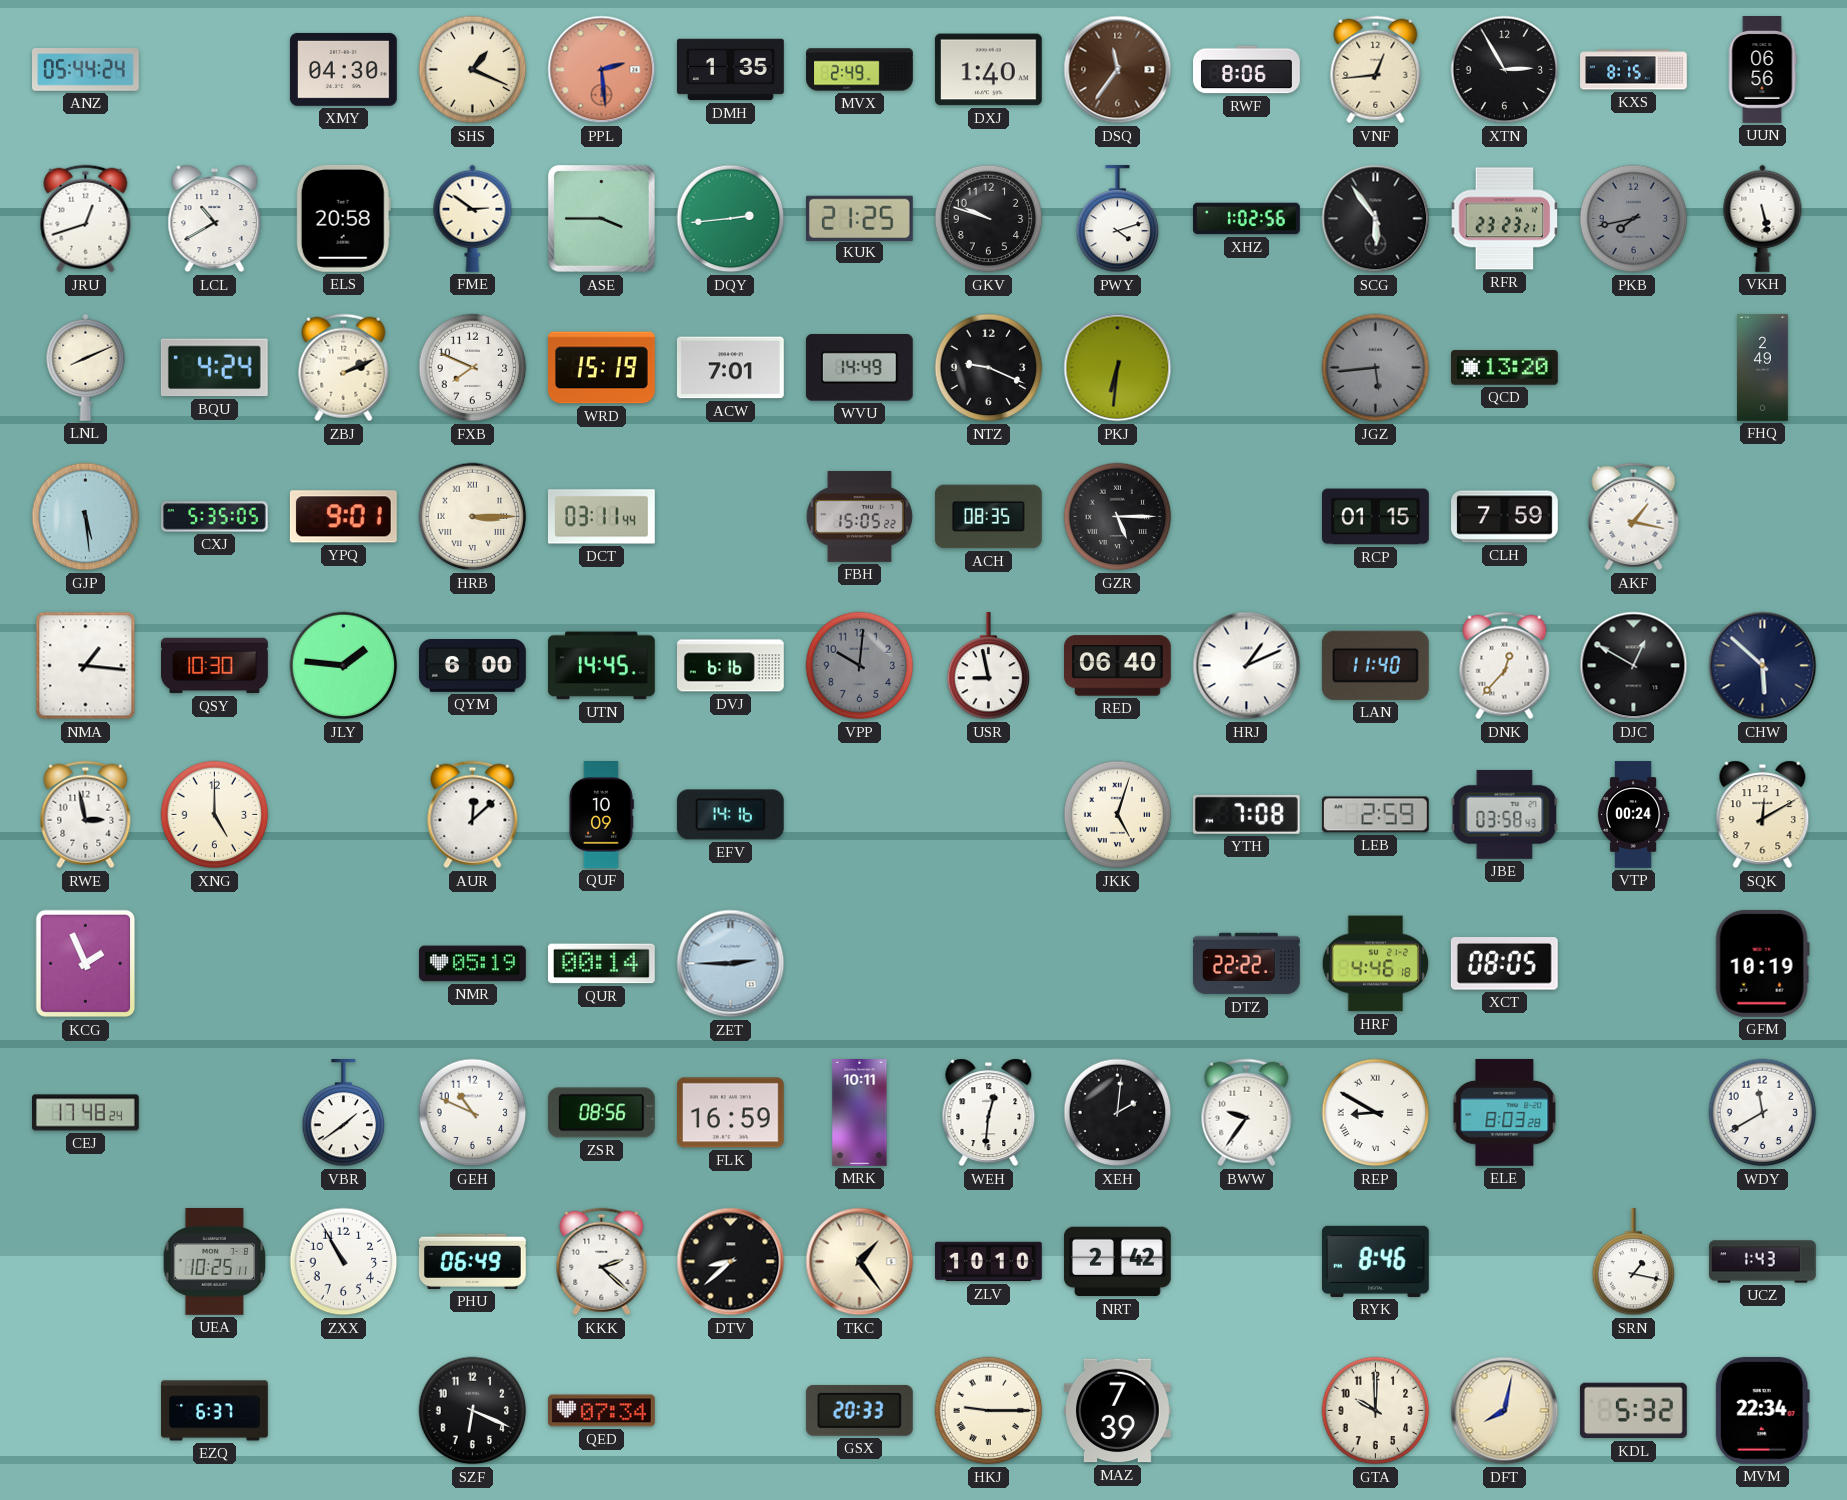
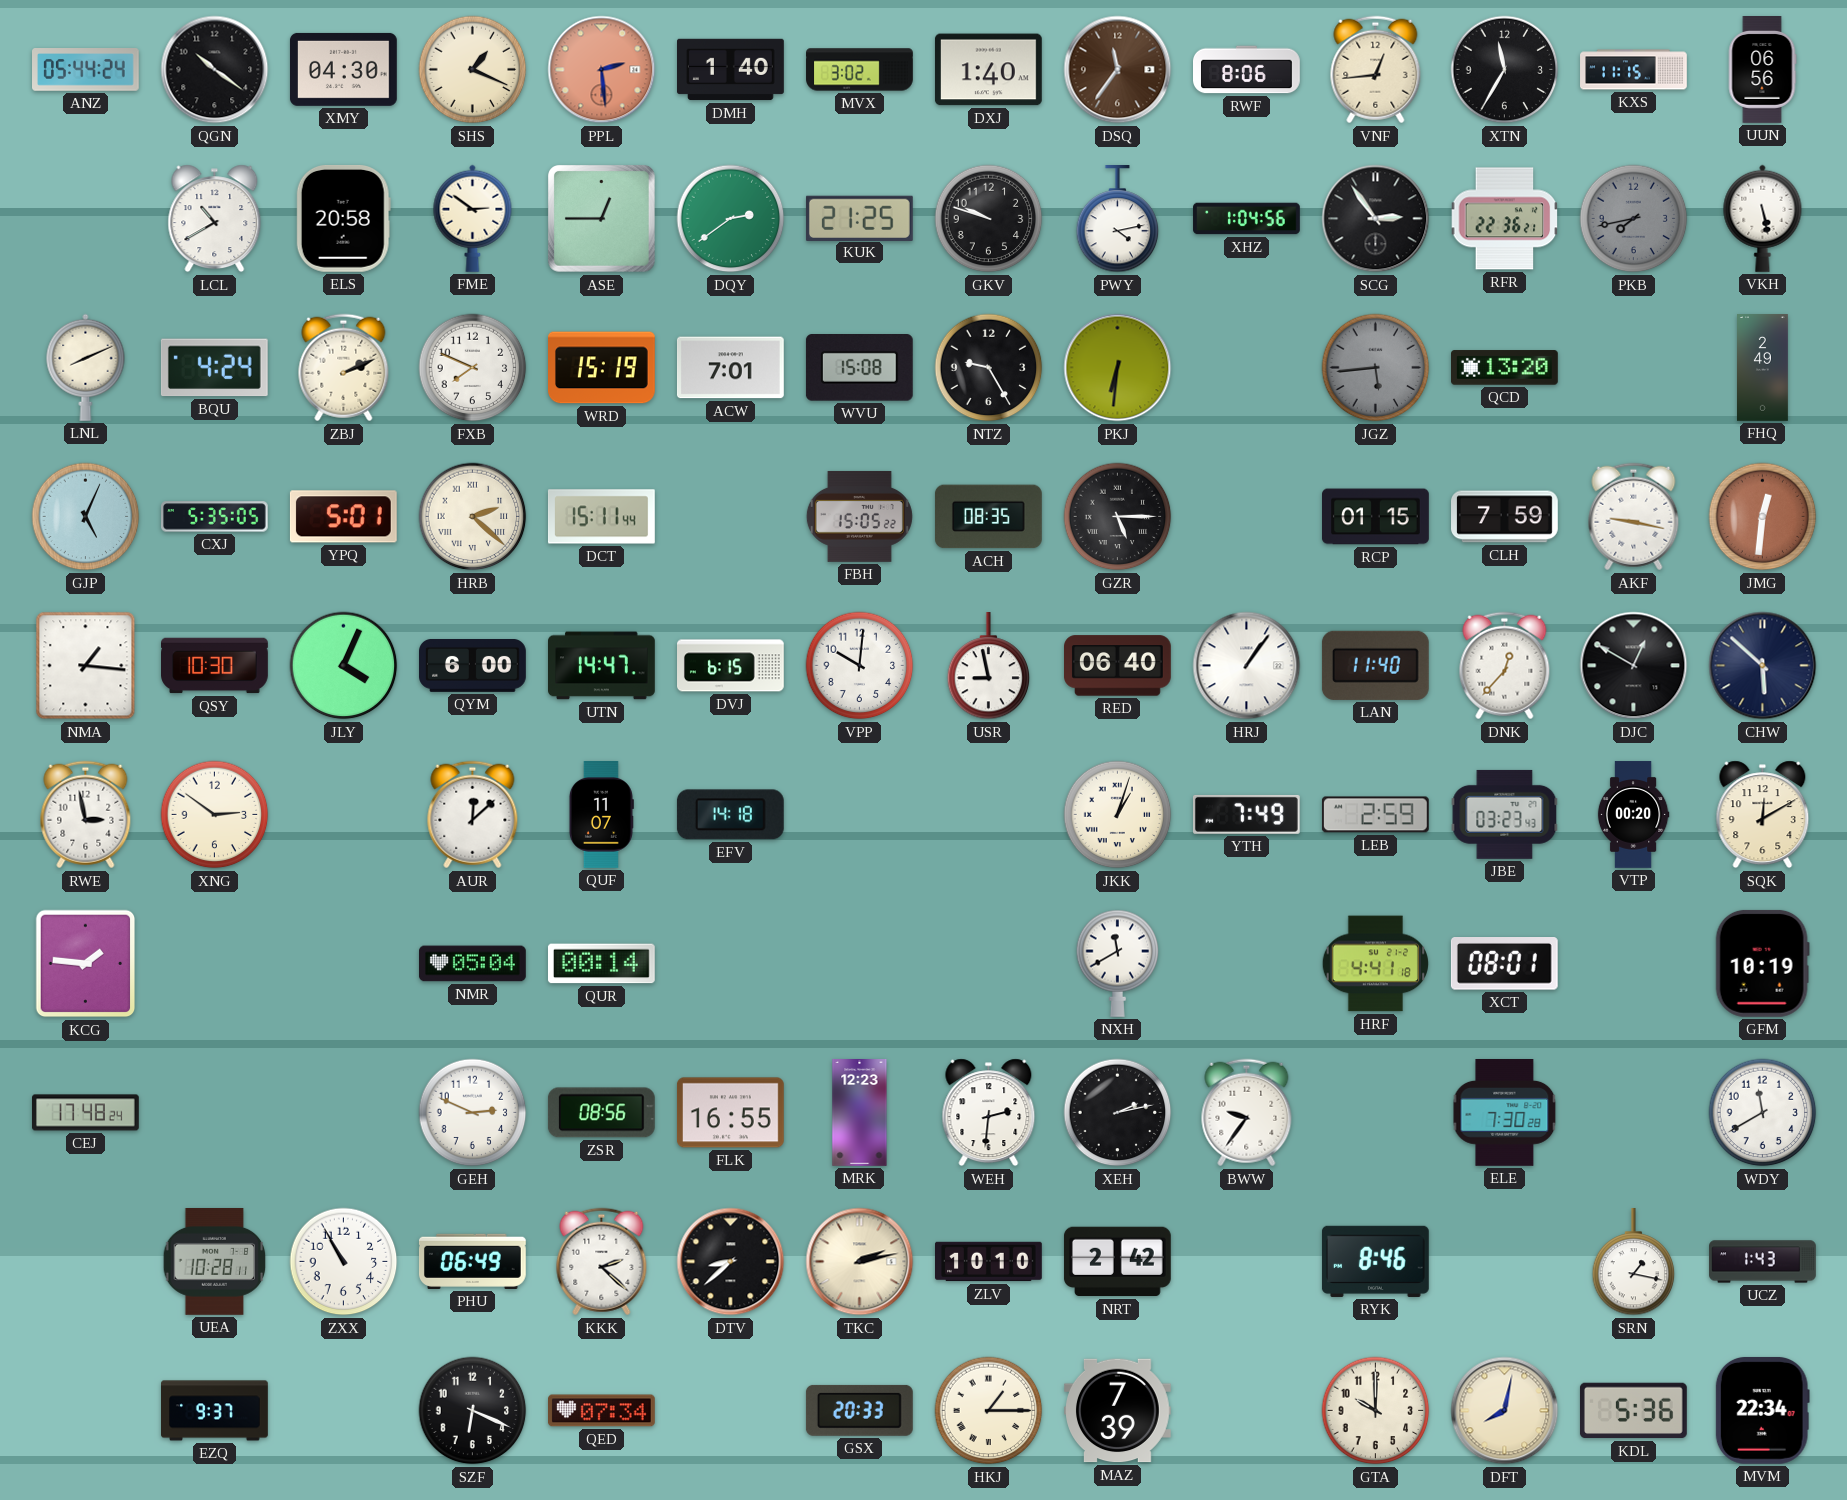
QGN: none -> 10:21
DMH: 1:35 -> 1:40
MVX: 2:49 -> 3:02
XTN: 2:55 -> 11:35
KXS: 8:15 -> 11:15
JRU: 12:42 -> none
ASE: 3:45 -> 12:45
DQY: 2:44 -> 2:39
PWY: 4:12 -> 4:13
XHZ: 1:02 -> 1:04
SCG: 5:54 -> 2:54
RFR: 23:23 -> 22:36
WVU: 14:49 -> 15:08
NTZ: 9:19 -> 9:25
GJP: 5:29 -> 5:04
YPQ: 9:01 -> 5:01
HRB: 3:15 -> 2:22
DCT: 03:11 -> 15:11
AKF: 1:17 -> 9:17
JMG: none -> 12:31
JLY: 1:46 -> 4:04
UTN: 14:45 -> 14:47
DVJ: 6:16 -> 6:15
VPP dial: grey -> white
HRJ: 1:11 -> 1:06
XNG: 5:00 -> 2:51
QUF: 10:09 -> 11:07
EFV: 14:16 -> 14:18
JKK: 5:03 -> 1:03
YTH: 7:08 -> 7:49
JBE: 03:58 -> 03:23
VTP: 00:24 -> 00:20
KCG: 1:56 -> 1:46
NMR: 05:19 -> 05:04
ZET: 2:45 -> none
NXH: none -> 11:40
DTZ: 22:22 -> none
HRF: 4:46 -> 4:41
XCT: 08:05 -> 08:01
VBR: 1:39 -> none
GEH: 10:49 -> 2:49
FLK: 16:59 -> 16:55
MRK: 10:11 -> 12:23
WEH: 12:31 -> 2:31
XEH: 2:01 -> 2:13
REP: 8:50 -> none
ELE: 8:03 -> 7:30
UEA: 10:25 -> 10:28
TKC: 1:24 -> 2:13
EZQ: 6:37 -> 9:37
HKJ: 9:15 -> 1:15
KDL: 5:32 -> 5:36
